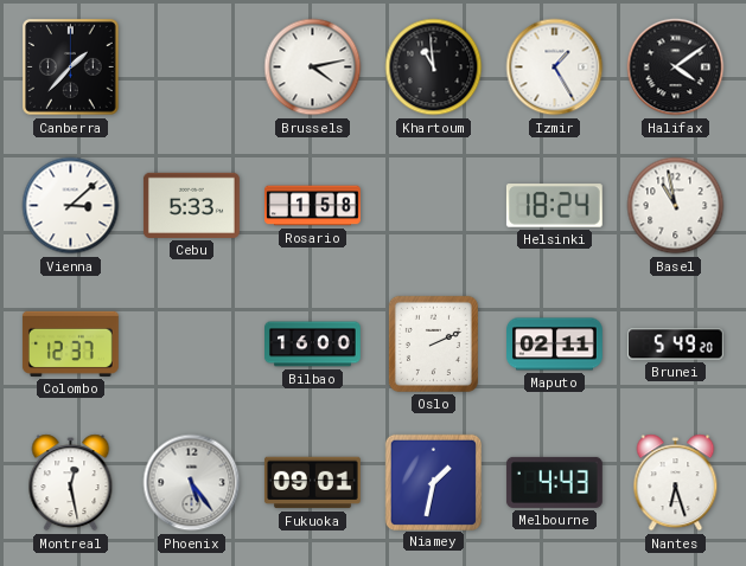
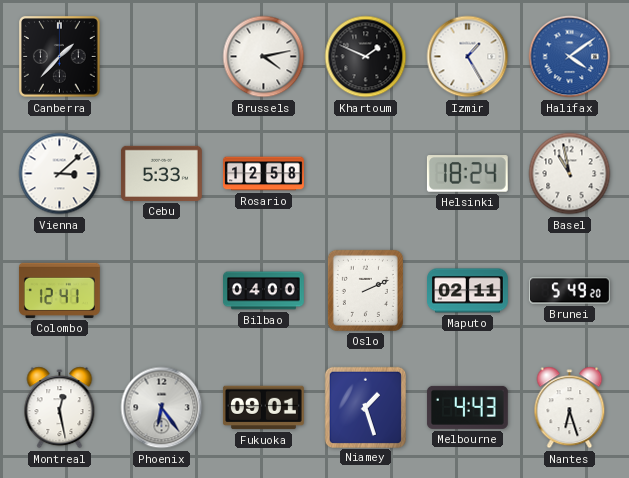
Khartoum: 10:59 -> 1:49
Halifax dial: black -> blue
Rosario: 1:58 -> 12:58
Colombo: 12:37 -> 12:41
Bilbao: 16:00 -> 04:00
Phoenix: 5:24 -> 6:24
Niamey: 1:32 -> 1:27
